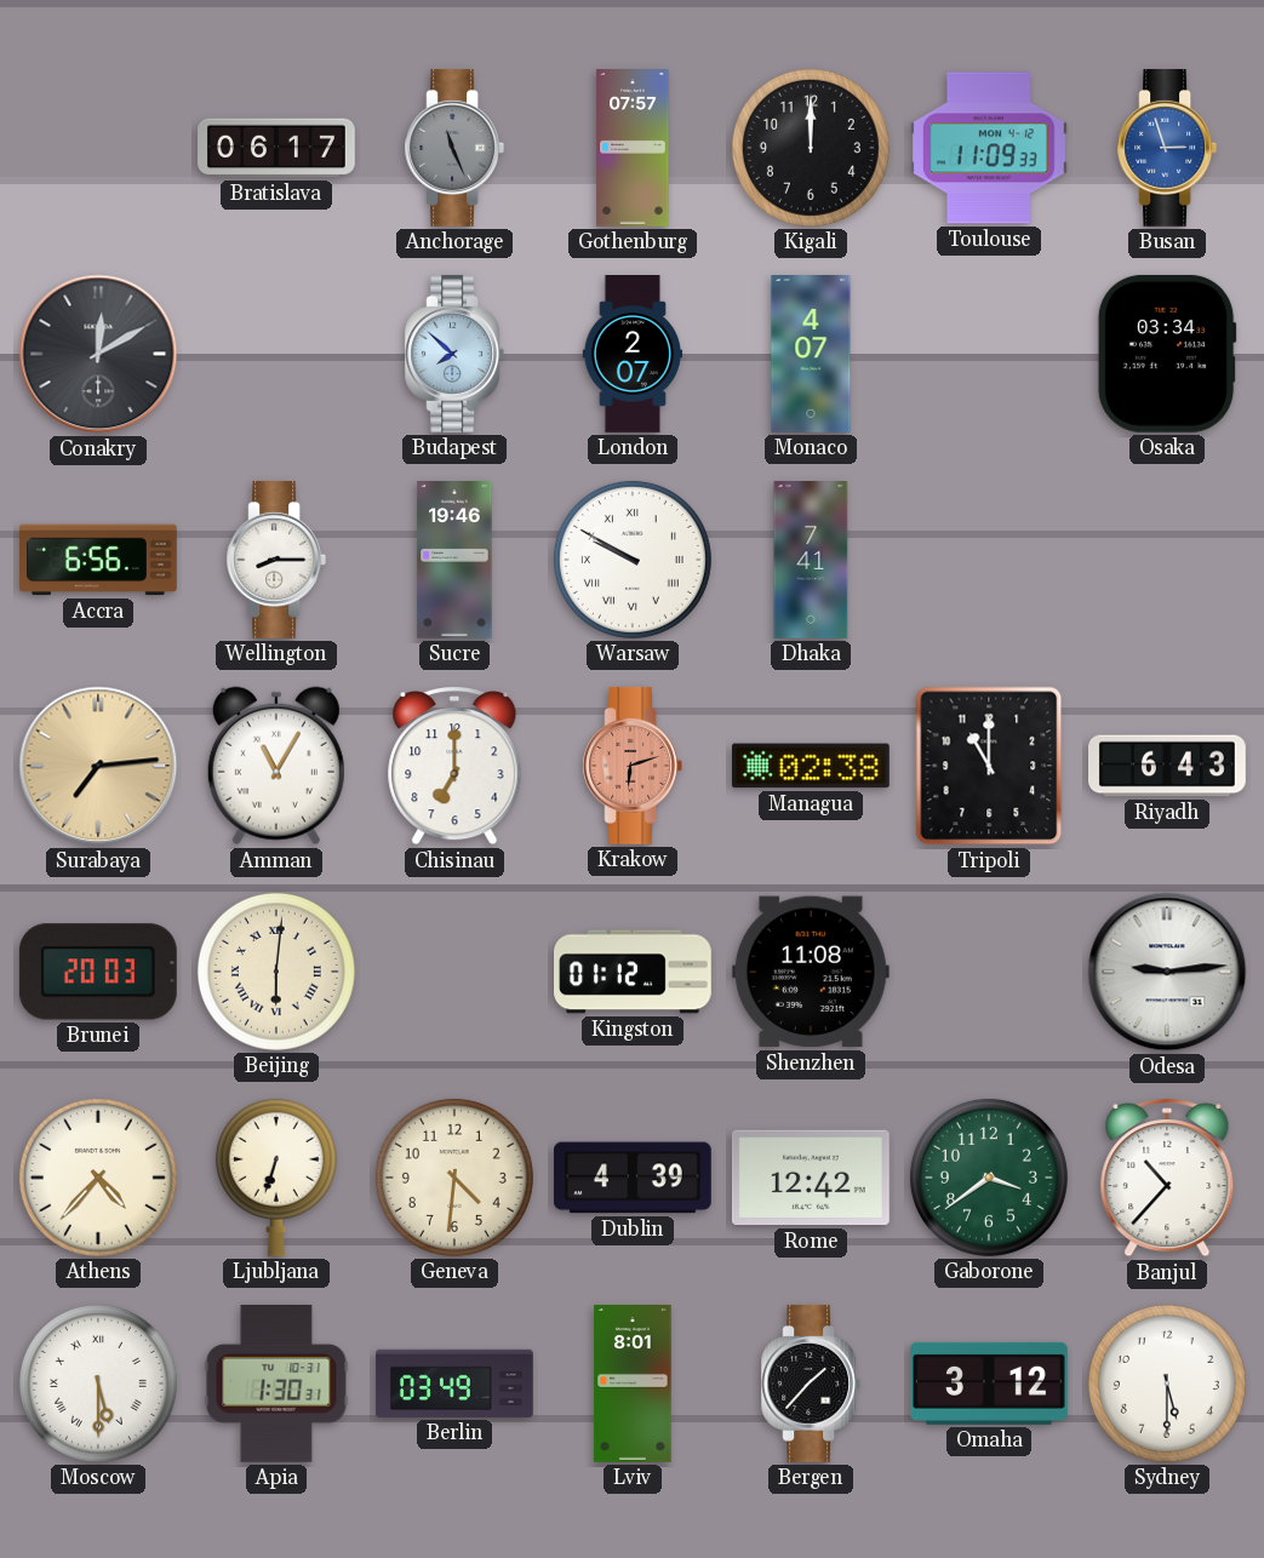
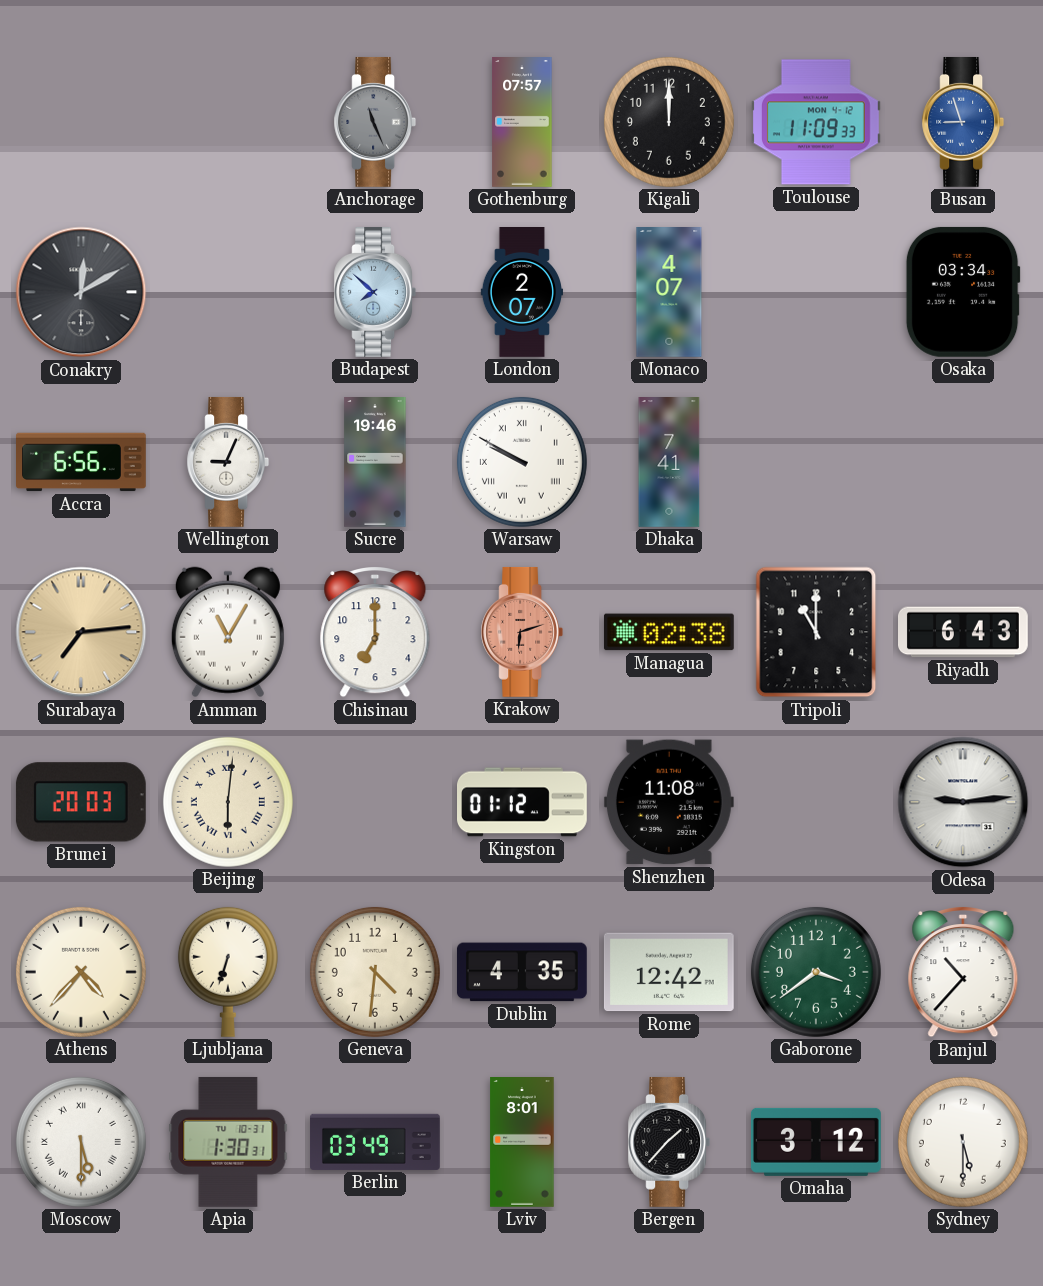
Bratislava: 06:17 -> none
Busan: 2:57 -> 8:57
Wellington: 8:15 -> 9:04
Dublin: 4:39 -> 4:35
